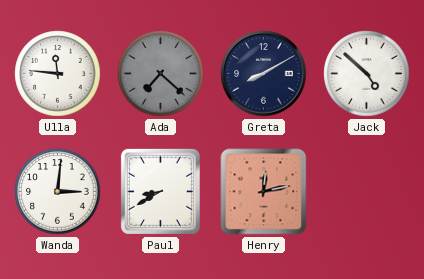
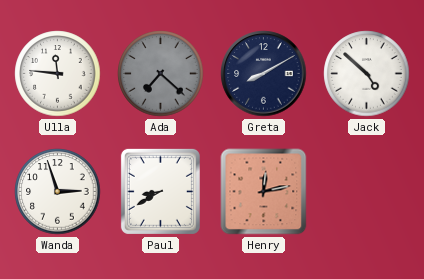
Wanda: 3:01 -> 2:57
